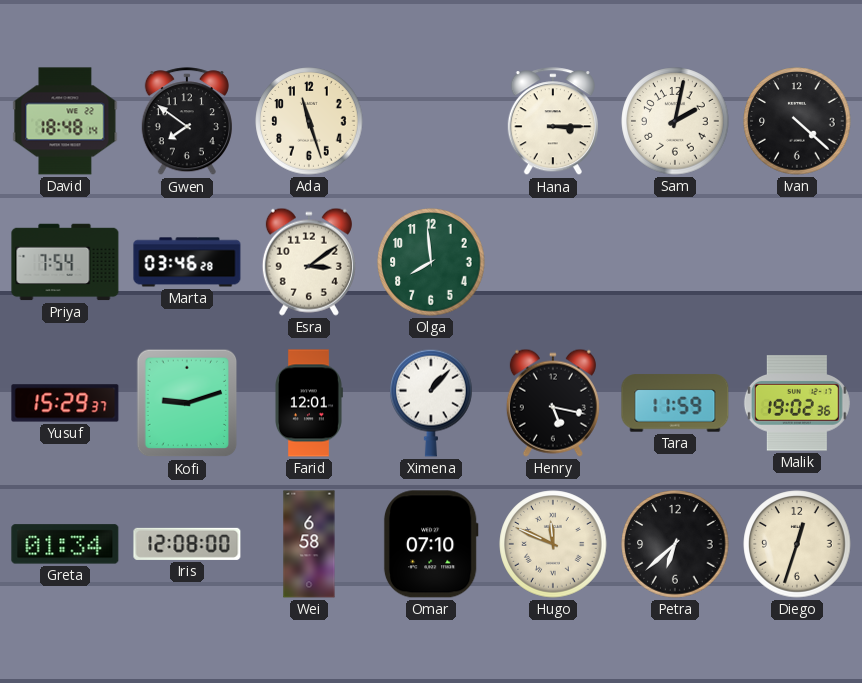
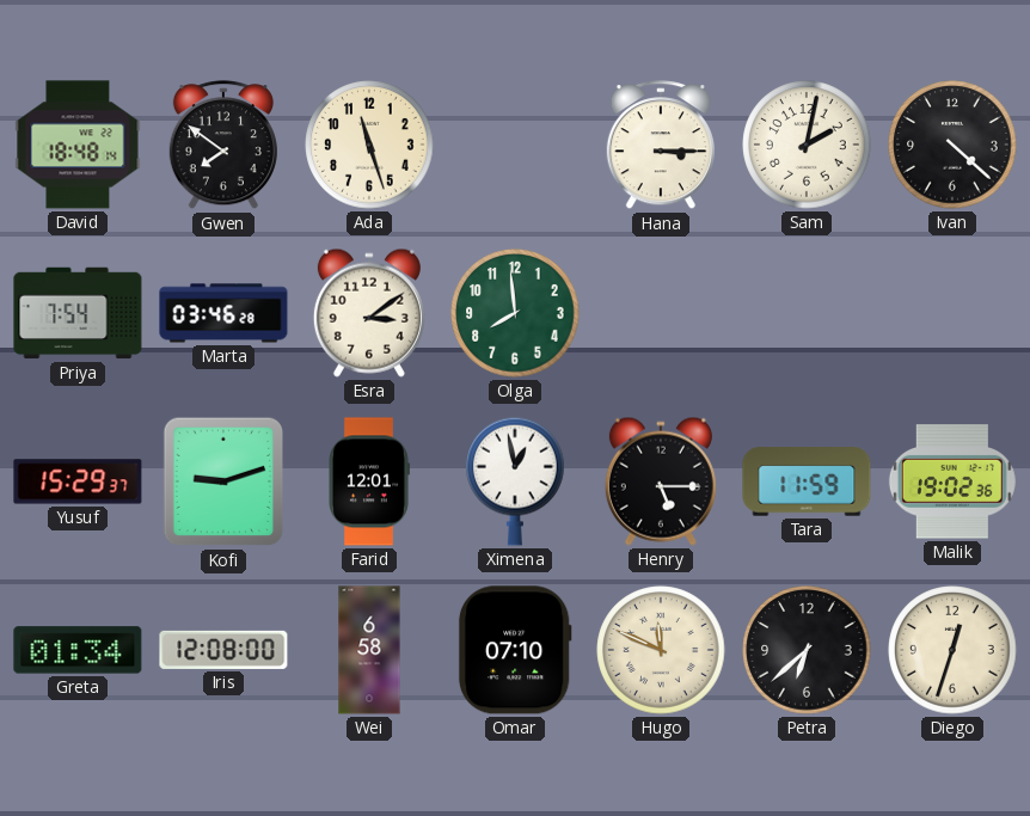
Ximena: 1:07 -> 12:58
Henry: 5:17 -> 5:15
